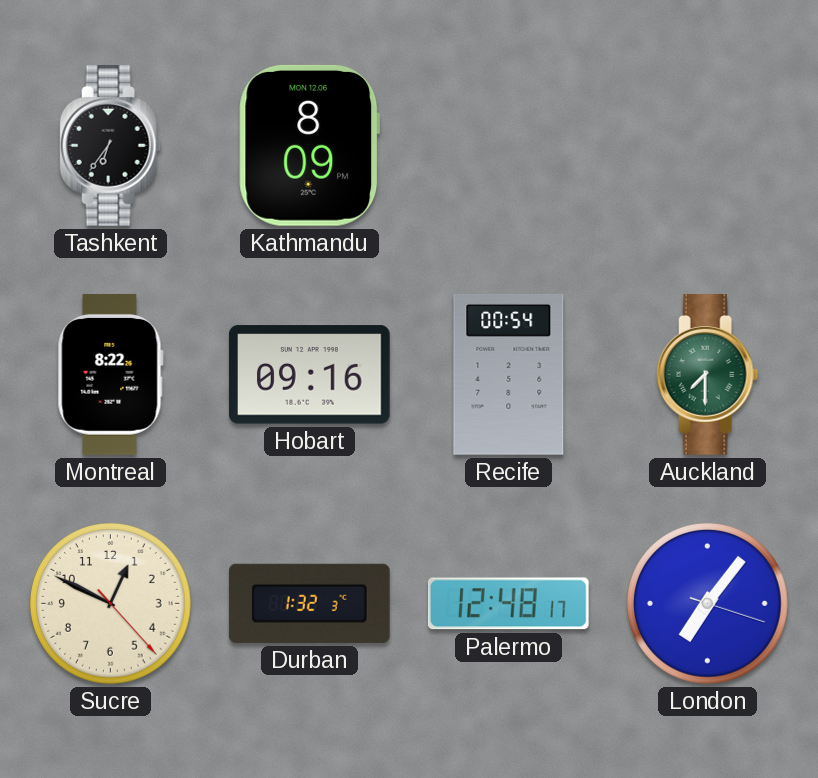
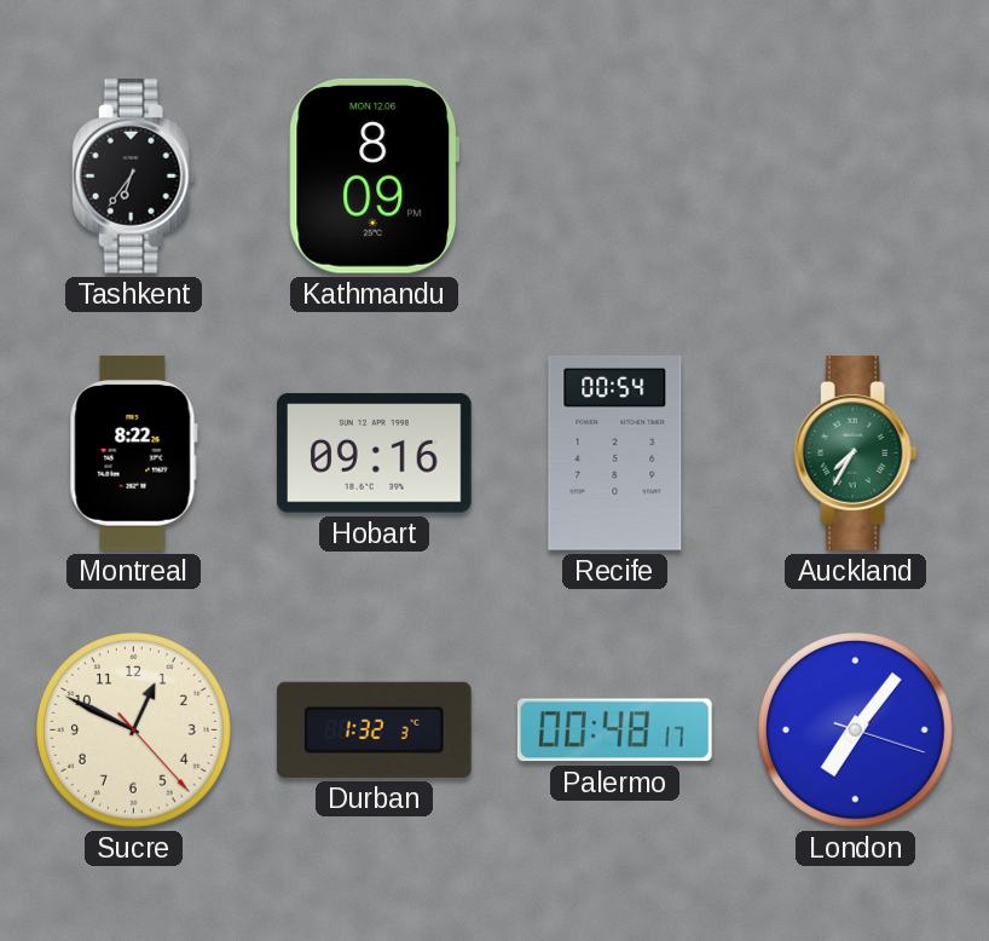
Auckland: 7:30 -> 7:35
Palermo: 12:48 -> 00:48
